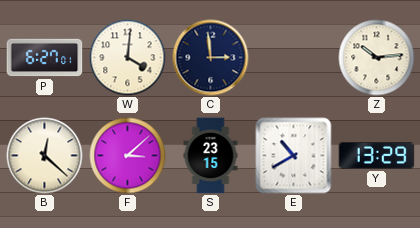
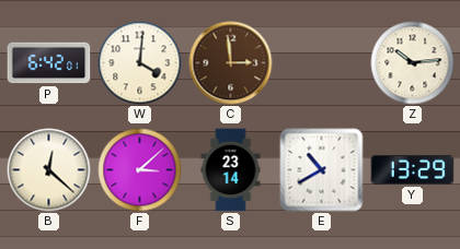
P: 6:27 -> 6:42
C dial: navy -> brown
S: 23:15 -> 23:14
